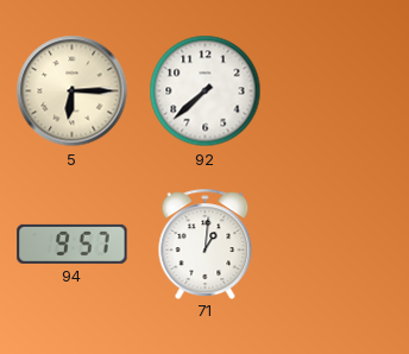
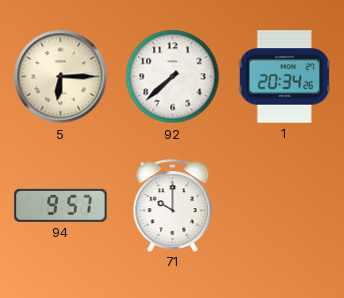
1: none -> 20:34
71: 1:01 -> 10:00
